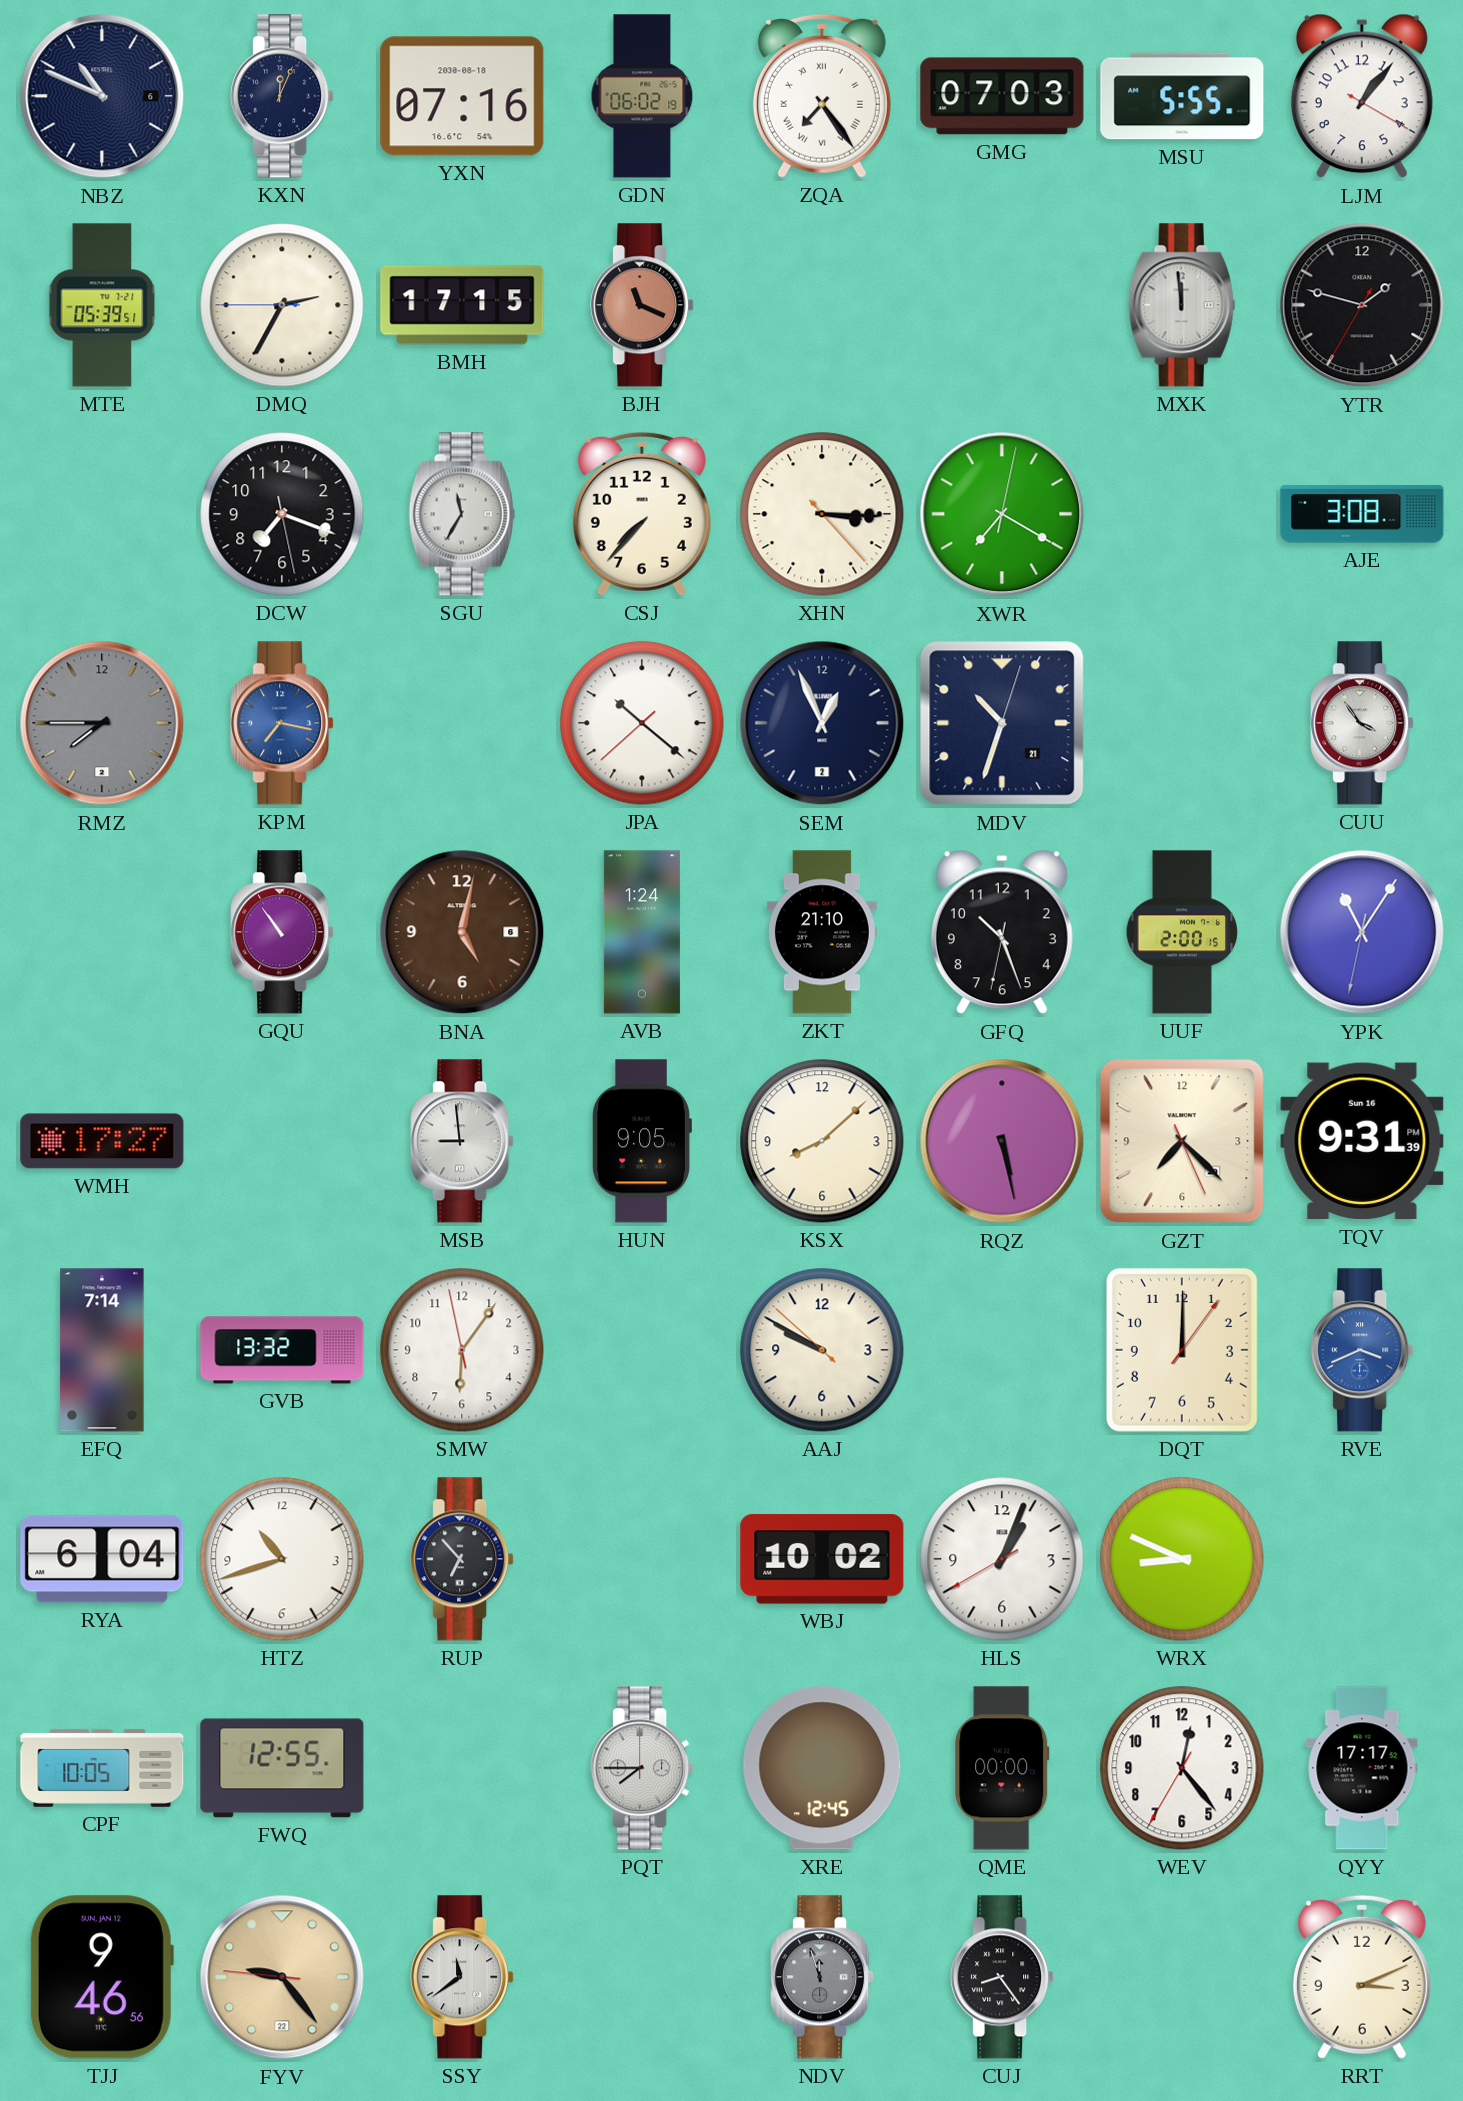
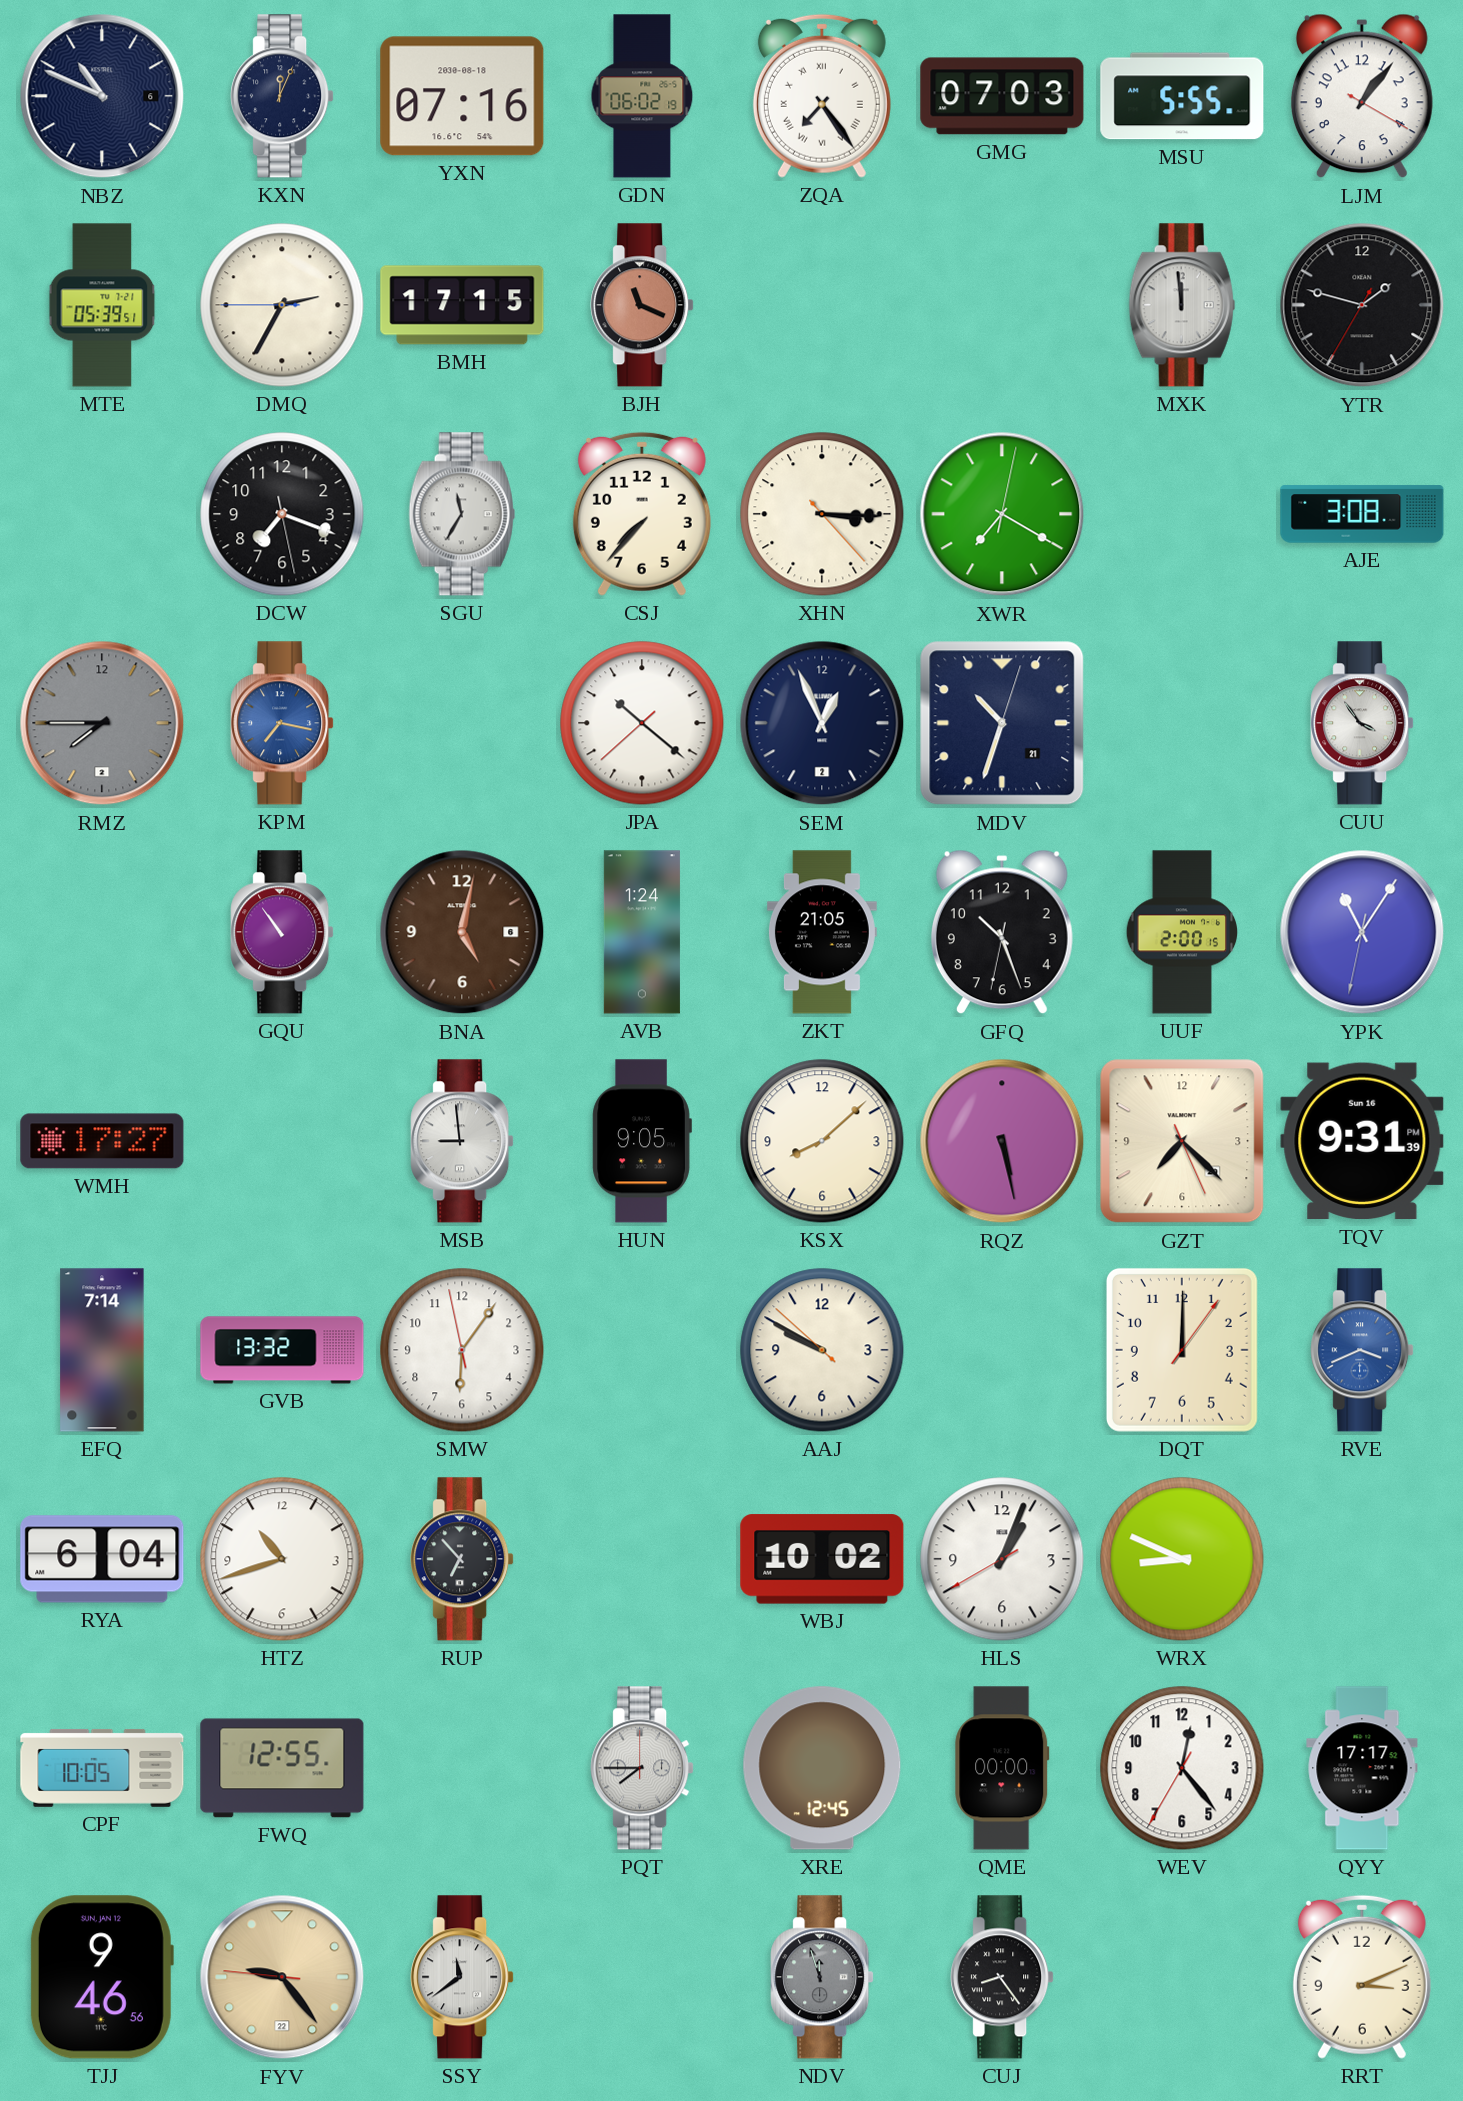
ZKT: 21:10 -> 21:05
